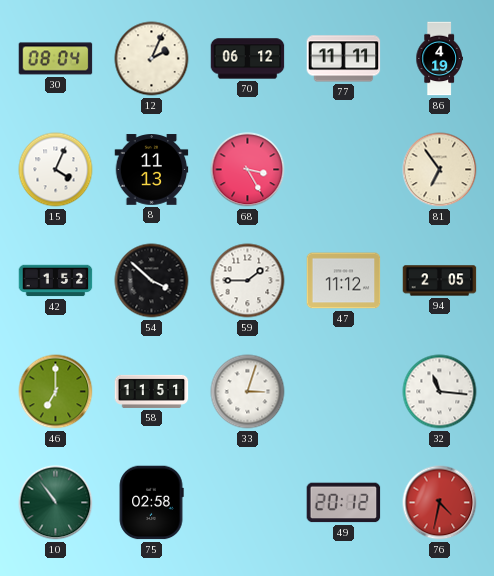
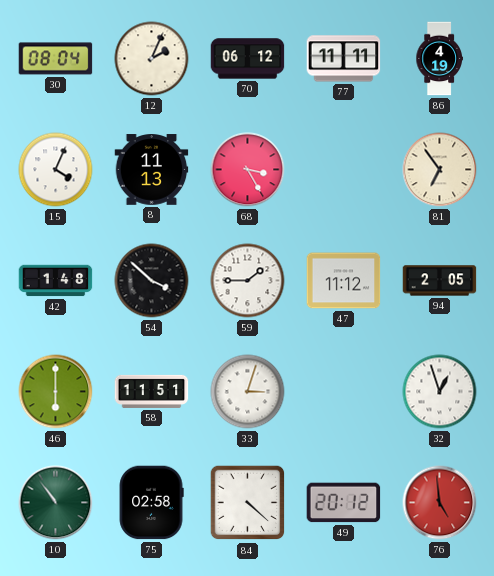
42: 1:52 -> 1:48
46: 7:00 -> 6:00
32: 11:16 -> 12:57
84: none -> 4:22
76: 4:32 -> 4:59
